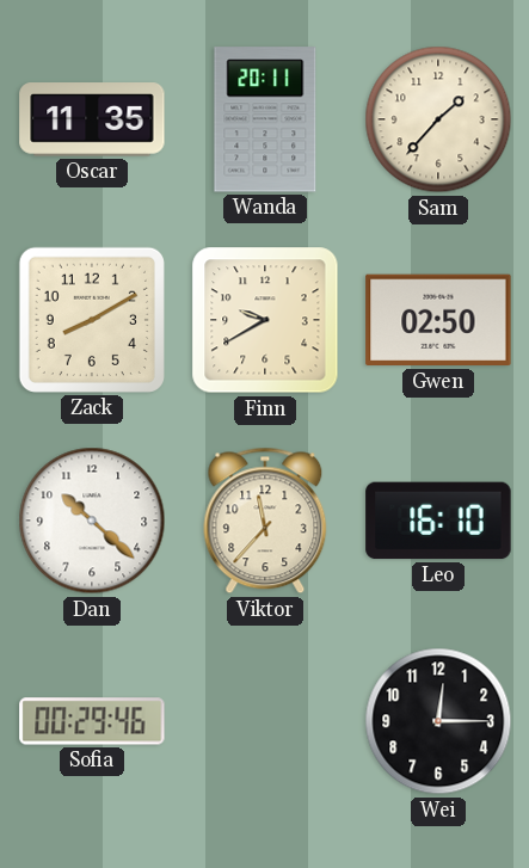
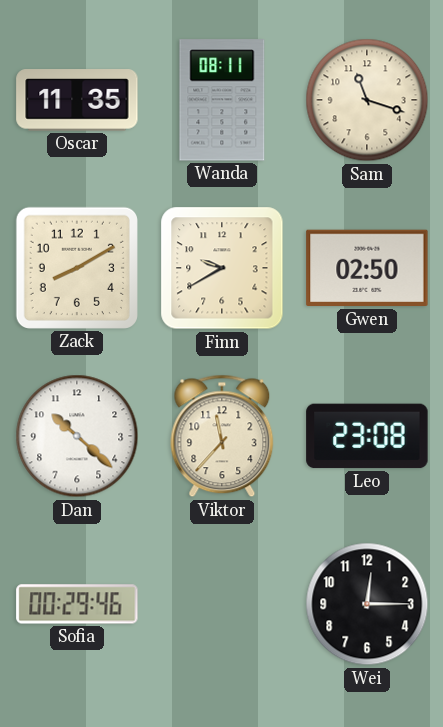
Wanda: 20:11 -> 08:11
Sam: 1:37 -> 11:18
Leo: 16:10 -> 23:08
